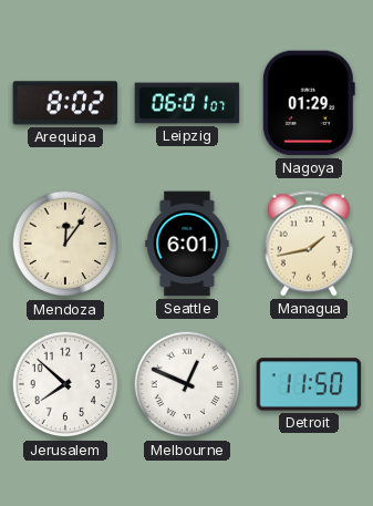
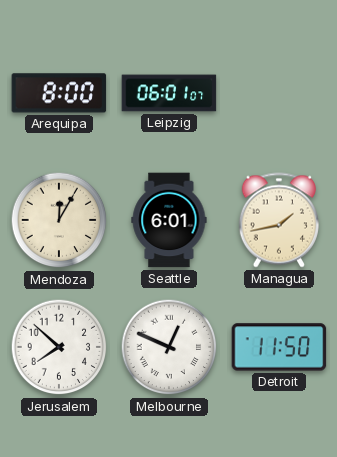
Arequipa: 8:02 -> 8:00
Nagoya: 01:29 -> none
Mendoza: 12:06 -> 12:05
